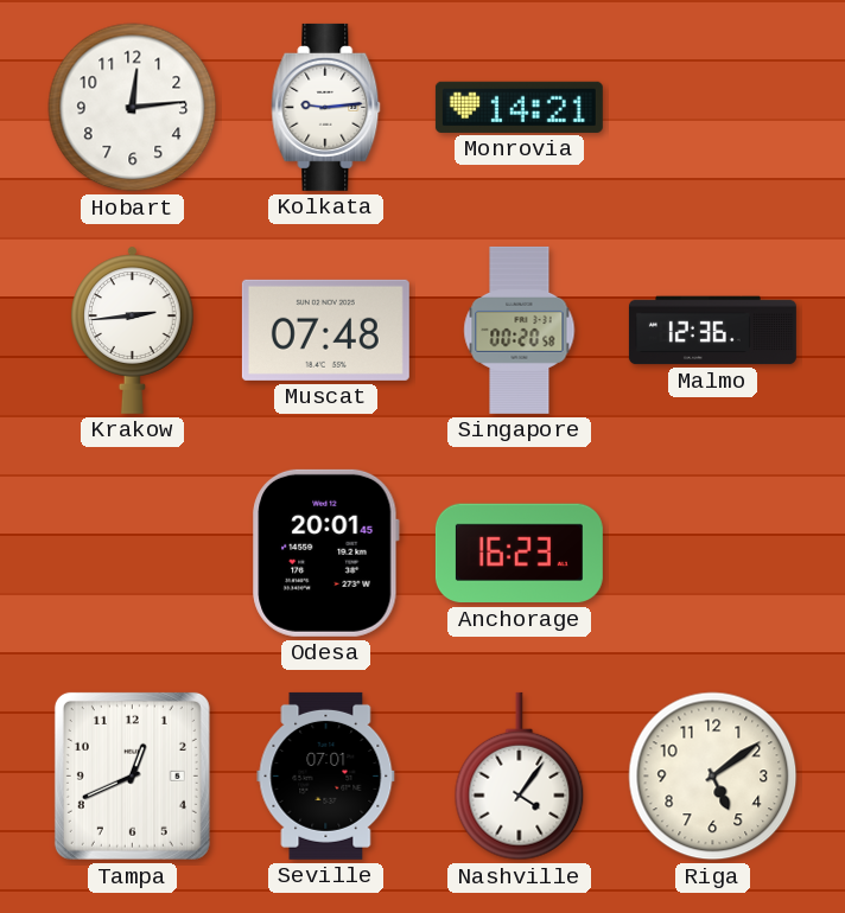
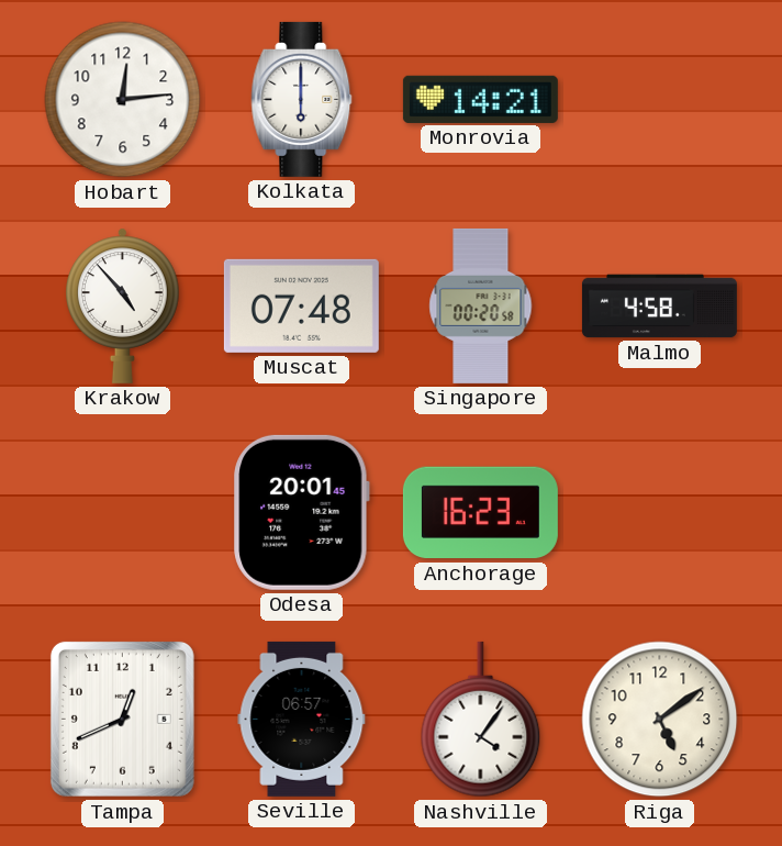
Kolkata: 9:14 -> 6:00
Krakow: 2:44 -> 4:53
Malmo: 12:36 -> 4:58
Seville: 07:01 -> 06:57
